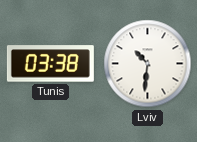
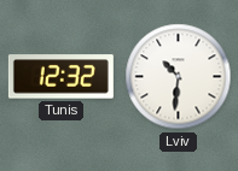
Tunis: 03:38 -> 12:32
